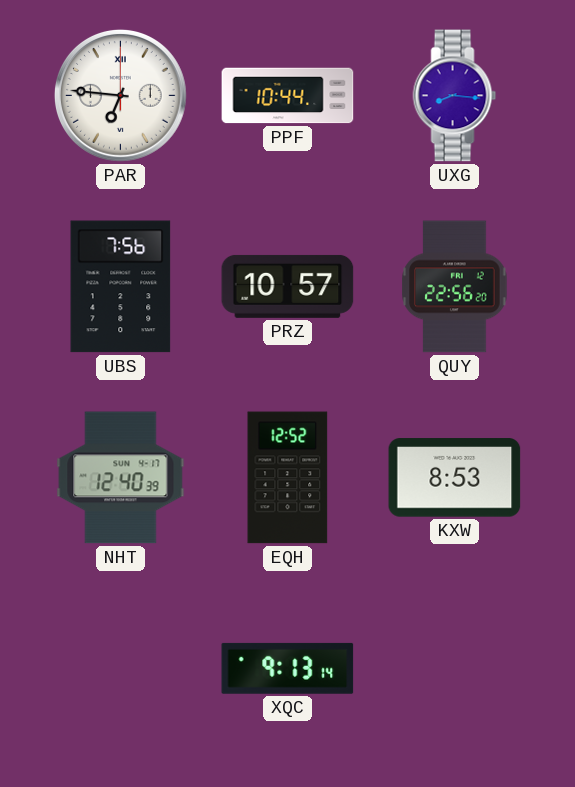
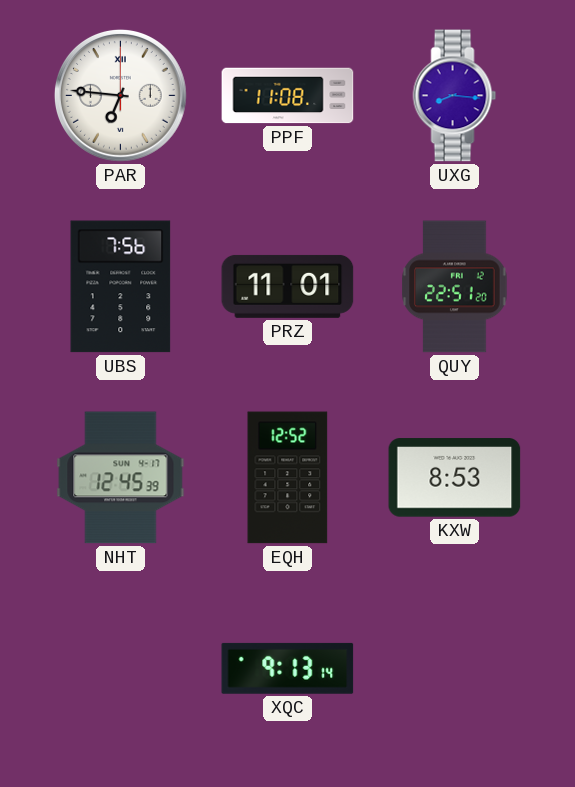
PPF: 10:44 -> 11:08
PRZ: 10:57 -> 11:01
QUY: 22:56 -> 22:51
NHT: 12:40 -> 12:45
